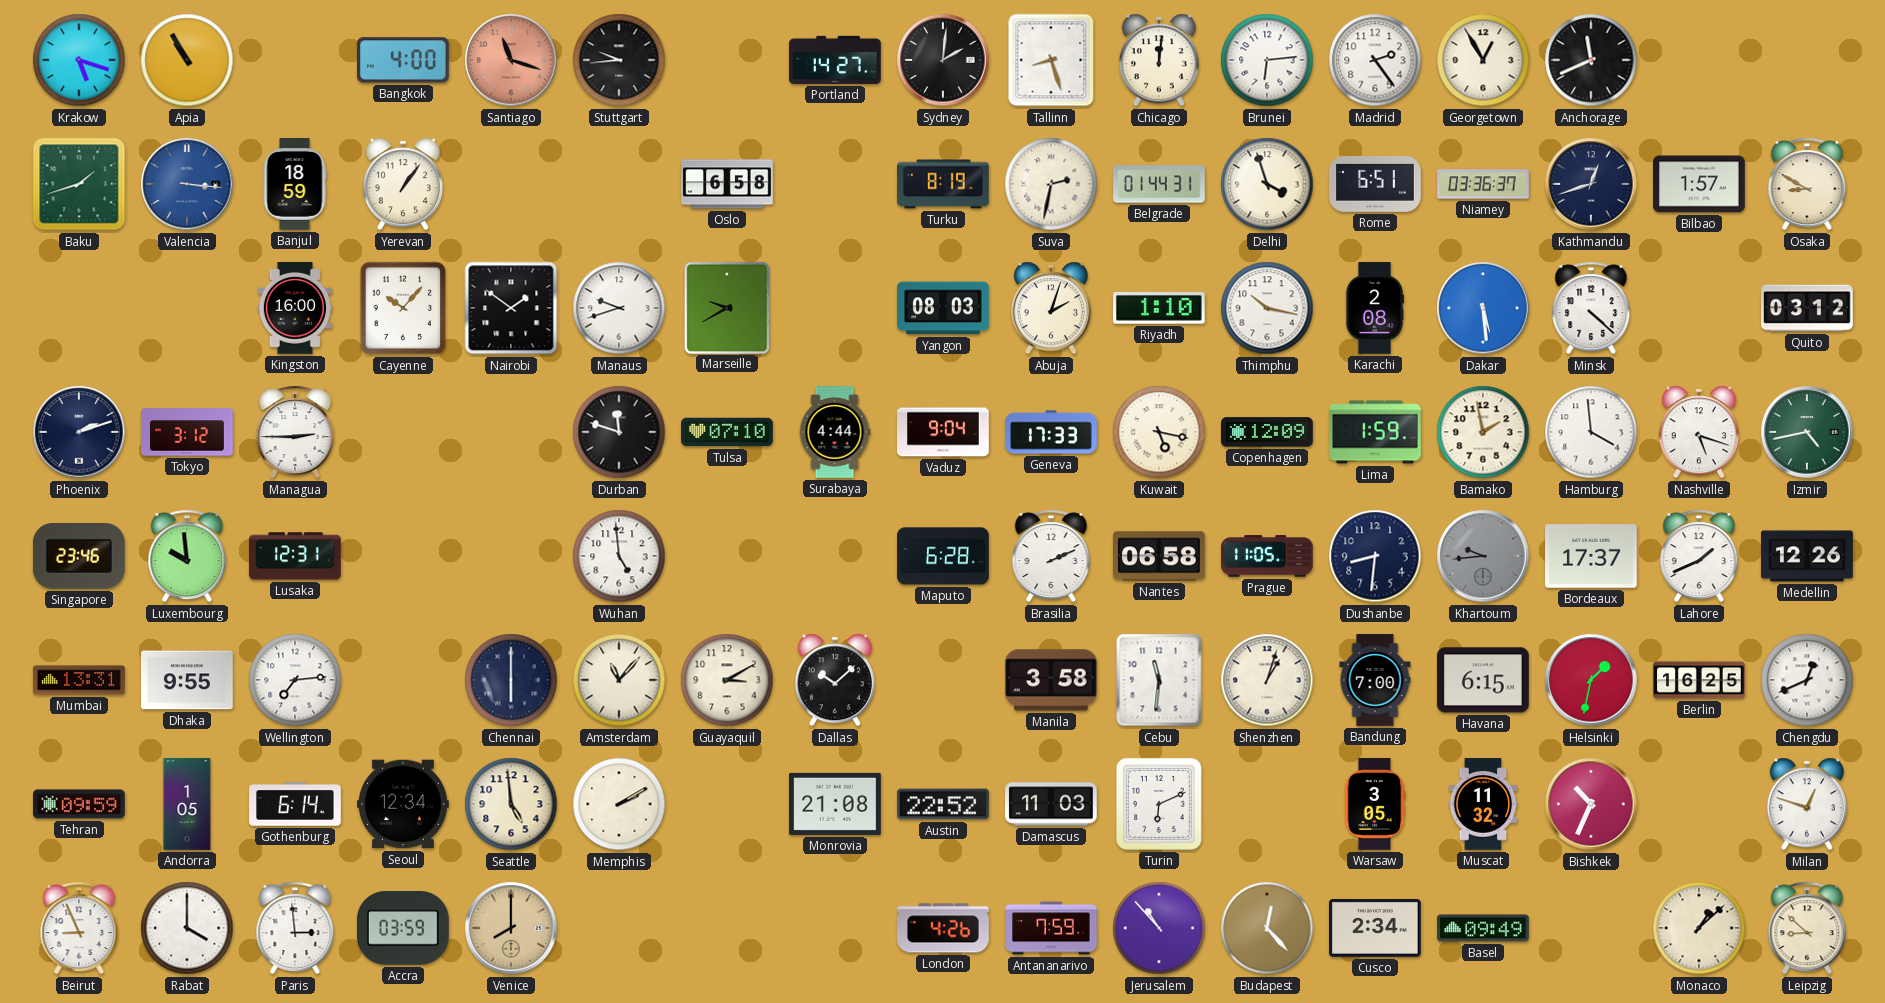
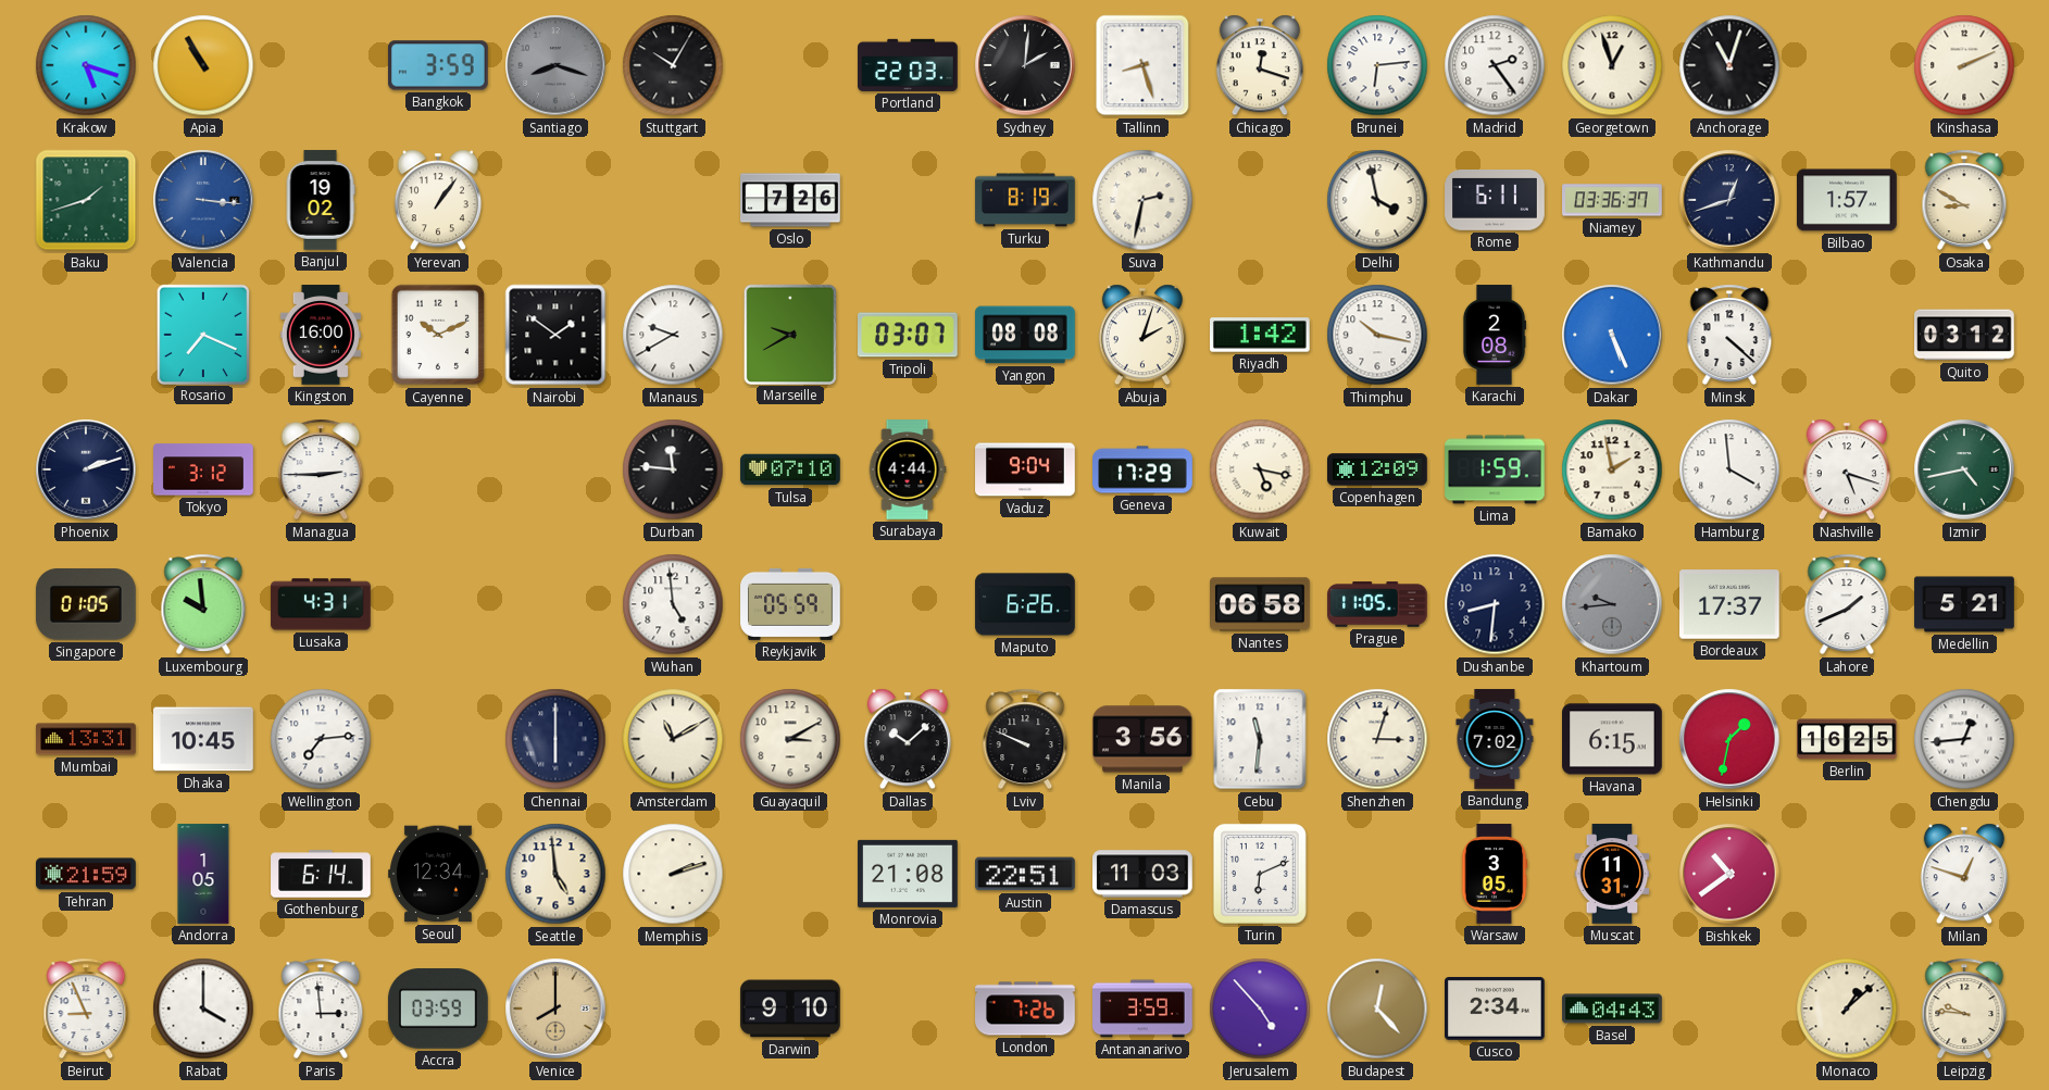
Bangkok: 4:00 -> 3:59
Santiago: 11:18 -> 8:18
Santiago dial: salmon -> grey
Stuttgart: 9:44 -> 10:05
Portland: 14:27 -> 22:03
Chicago: 12:01 -> 12:18
Georgetown: 12:55 -> 12:57
Anchorage: 11:41 -> 11:03
Kinshasa: none -> 2:11
Banjul: 18:59 -> 19:02
Oslo: 6:58 -> 7:26
Belgrade: 01:44 -> none
Delhi: 3:57 -> 3:58
Rome: 6:51 -> 6:11
Rosario: none -> 7:19
Cayenne: 10:07 -> 10:11
Manaus: 9:42 -> 9:40
Tripoli: none -> 03:07
Yangon: 08:03 -> 08:08
Riyadh: 1:10 -> 1:42
Dakar: 5:29 -> 5:26
Durban: 11:48 -> 11:46
Geneva: 17:33 -> 17:29
Singapore: 23:46 -> 01:05
Lusaka: 12:31 -> 4:31
Reykjavik: none -> 05:59
Maputo: 6:28 -> 6:26
Brasilia: 2:11 -> none
Medellin: 12:26 -> 5:21
Dhaka: 9:55 -> 10:45
Amsterdam: 11:07 -> 11:10
Lviv: none -> 9:49
Manila: 3:58 -> 3:56
Shenzhen: 1:03 -> 3:03
Bandung: 7:00 -> 7:02
Chengdu: 12:41 -> 12:44
Tehran: 09:59 -> 21:59
Memphis: 2:10 -> 2:12
Austin: 22:52 -> 22:51
Muscat: 11:32 -> 11:31
Bishkek: 10:34 -> 10:39
Darwin: none -> 9:10
London: 4:26 -> 7:26
Antananarivo: 7:59 -> 3:59
Jerusalem: 10:53 -> 4:53
Basel: 09:49 -> 04:43
Leipzig: 8:52 -> 9:46
